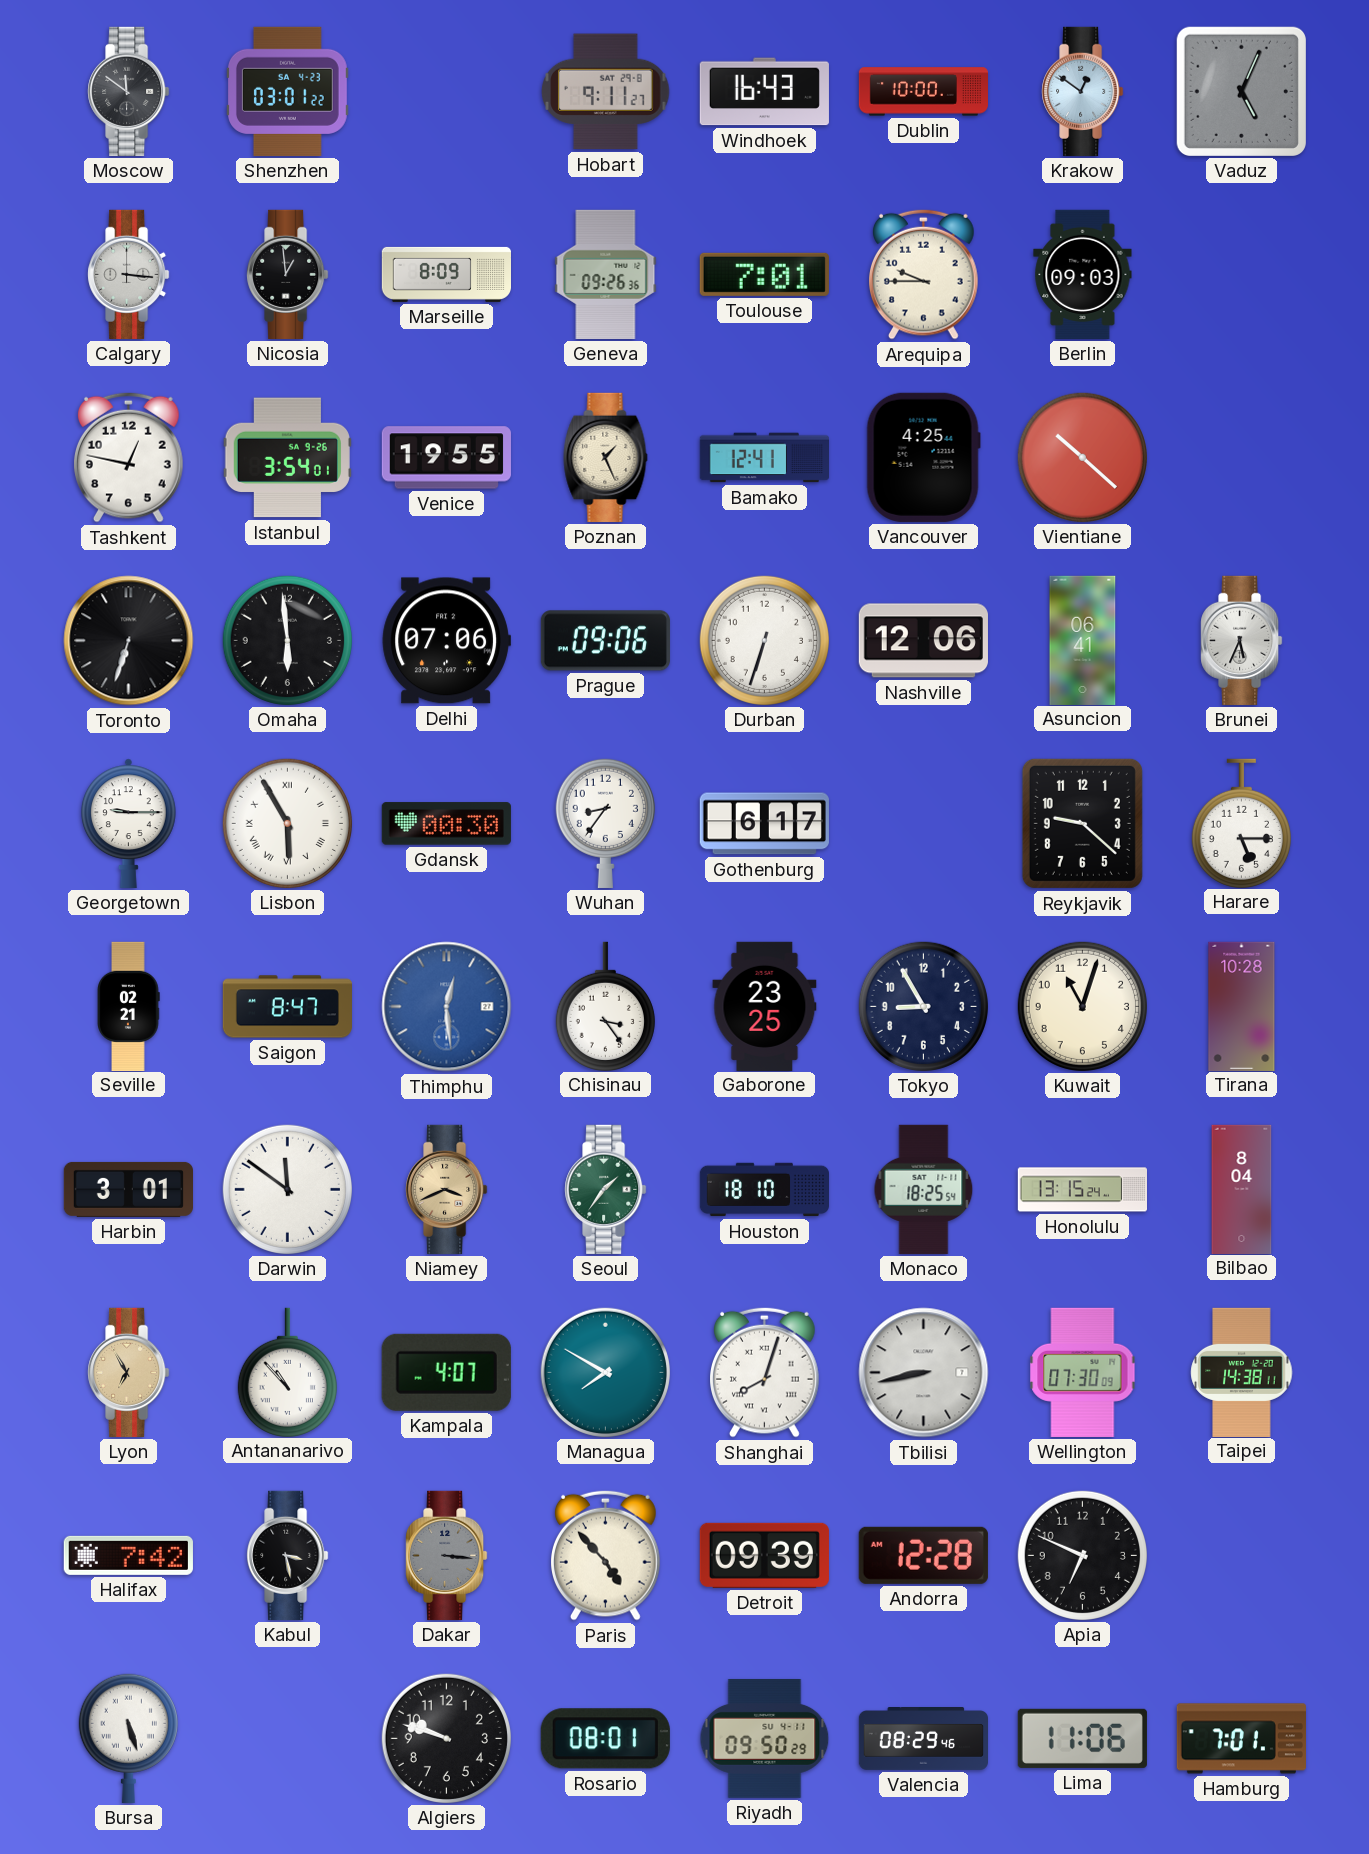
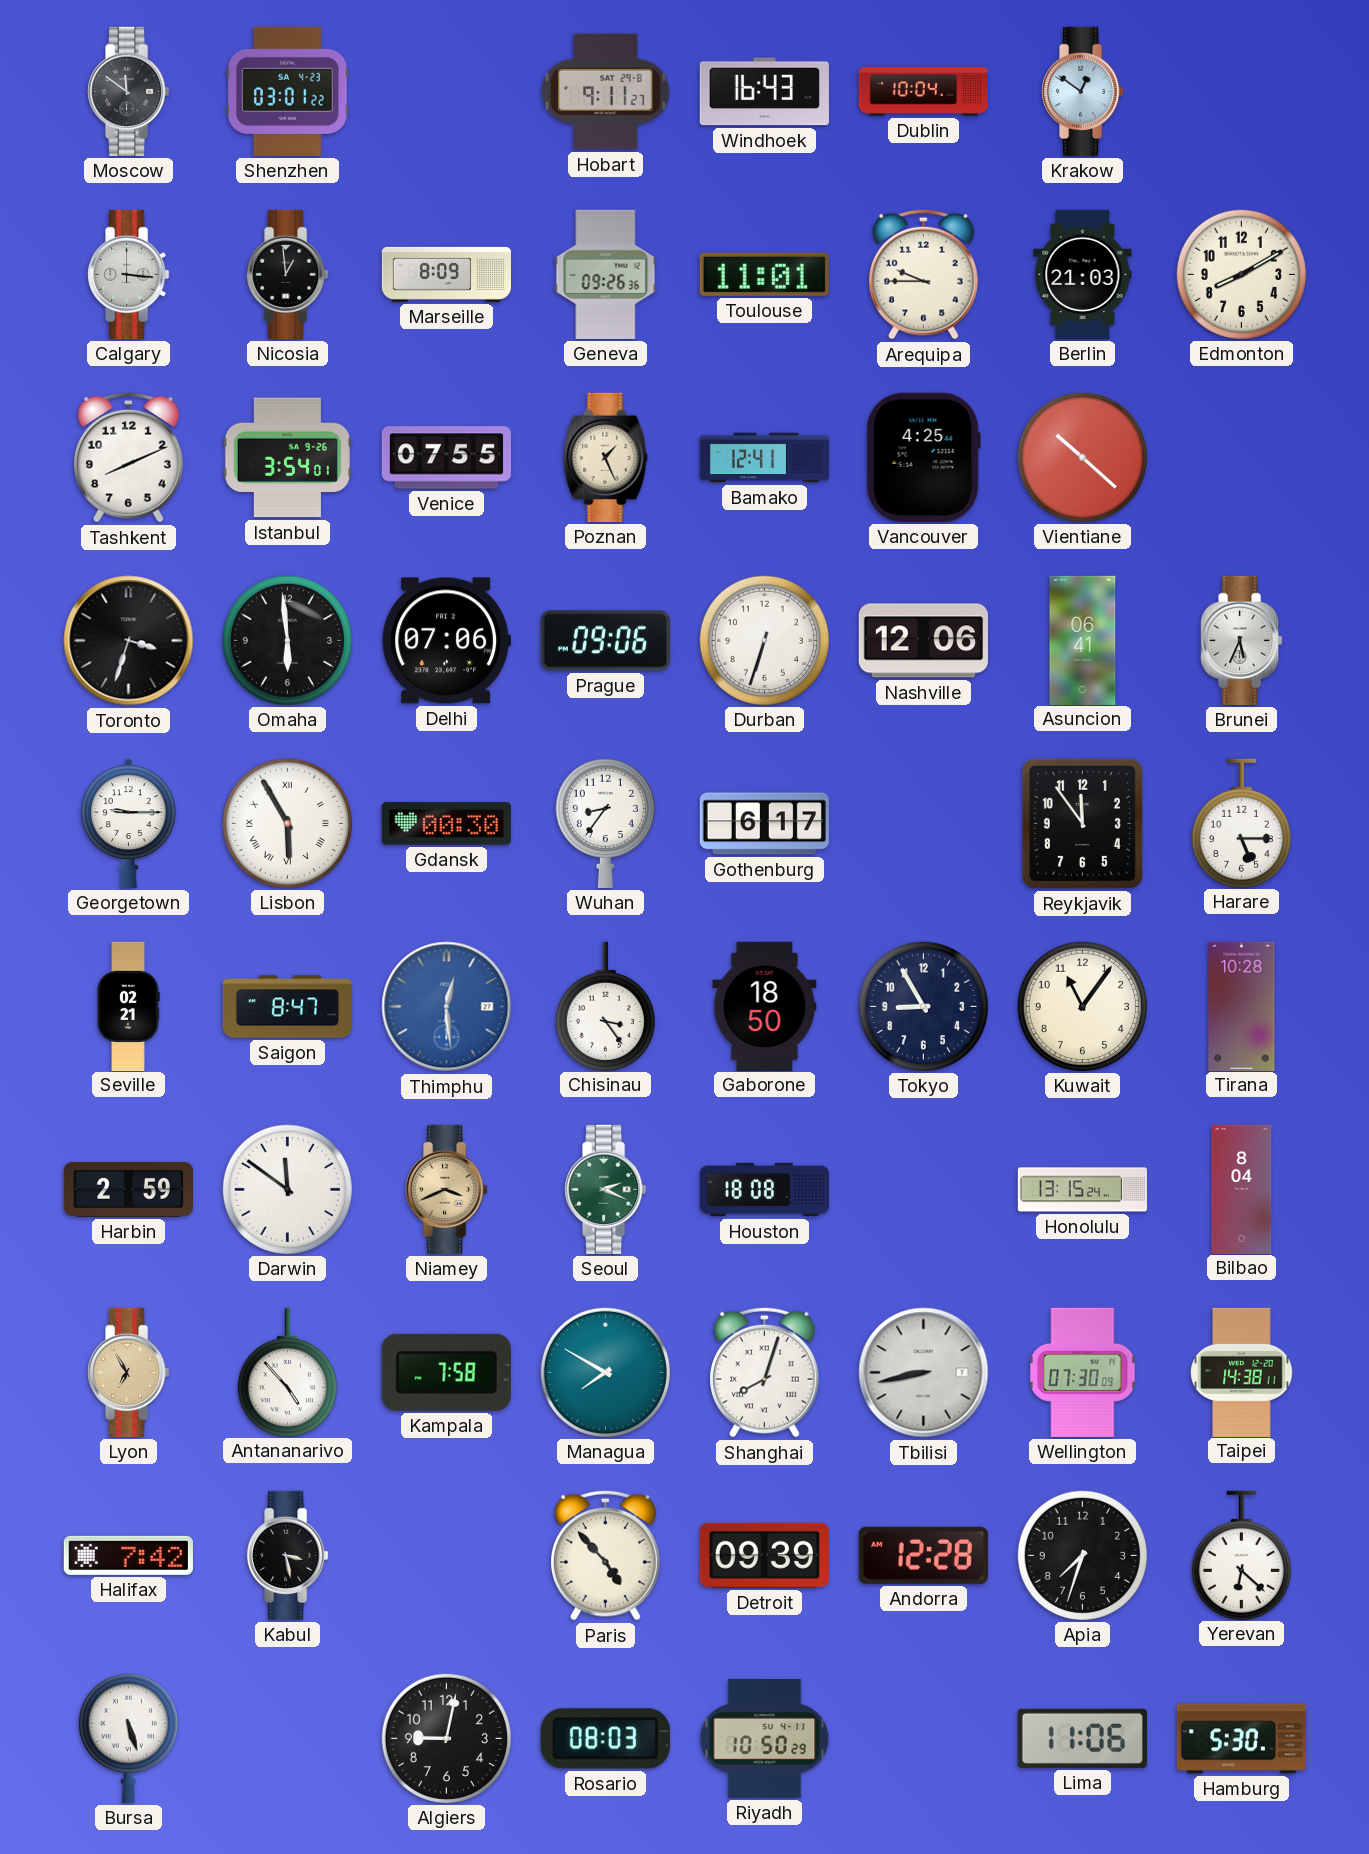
Dublin: 10:00 -> 10:04
Vaduz: 5:04 -> none
Toulouse: 7:01 -> 11:01
Berlin: 09:03 -> 21:03
Edmonton: none -> 8:10
Tashkent: 12:47 -> 8:11
Venice: 19:55 -> 07:55
Toronto: 6:33 -> 3:33
Reykjavik: 9:22 -> 11:54
Gaborone: 23:25 -> 18:50
Kuwait: 11:03 -> 11:06
Harbin: 3:01 -> 2:59
Seoul: 1:36 -> 2:19
Houston: 18:10 -> 18:08
Monaco: 18:25 -> none
Antananarivo: 10:53 -> 4:53
Kampala: 4:07 -> 7:58
Dakar: 3:16 -> none
Apia: 6:49 -> 7:33
Yerevan: none -> 6:22
Algiers: 9:48 -> 9:02
Rosario: 08:01 -> 08:03
Riyadh: 09:50 -> 10:50
Valencia: 08:29 -> none
Hamburg: 7:01 -> 5:30
